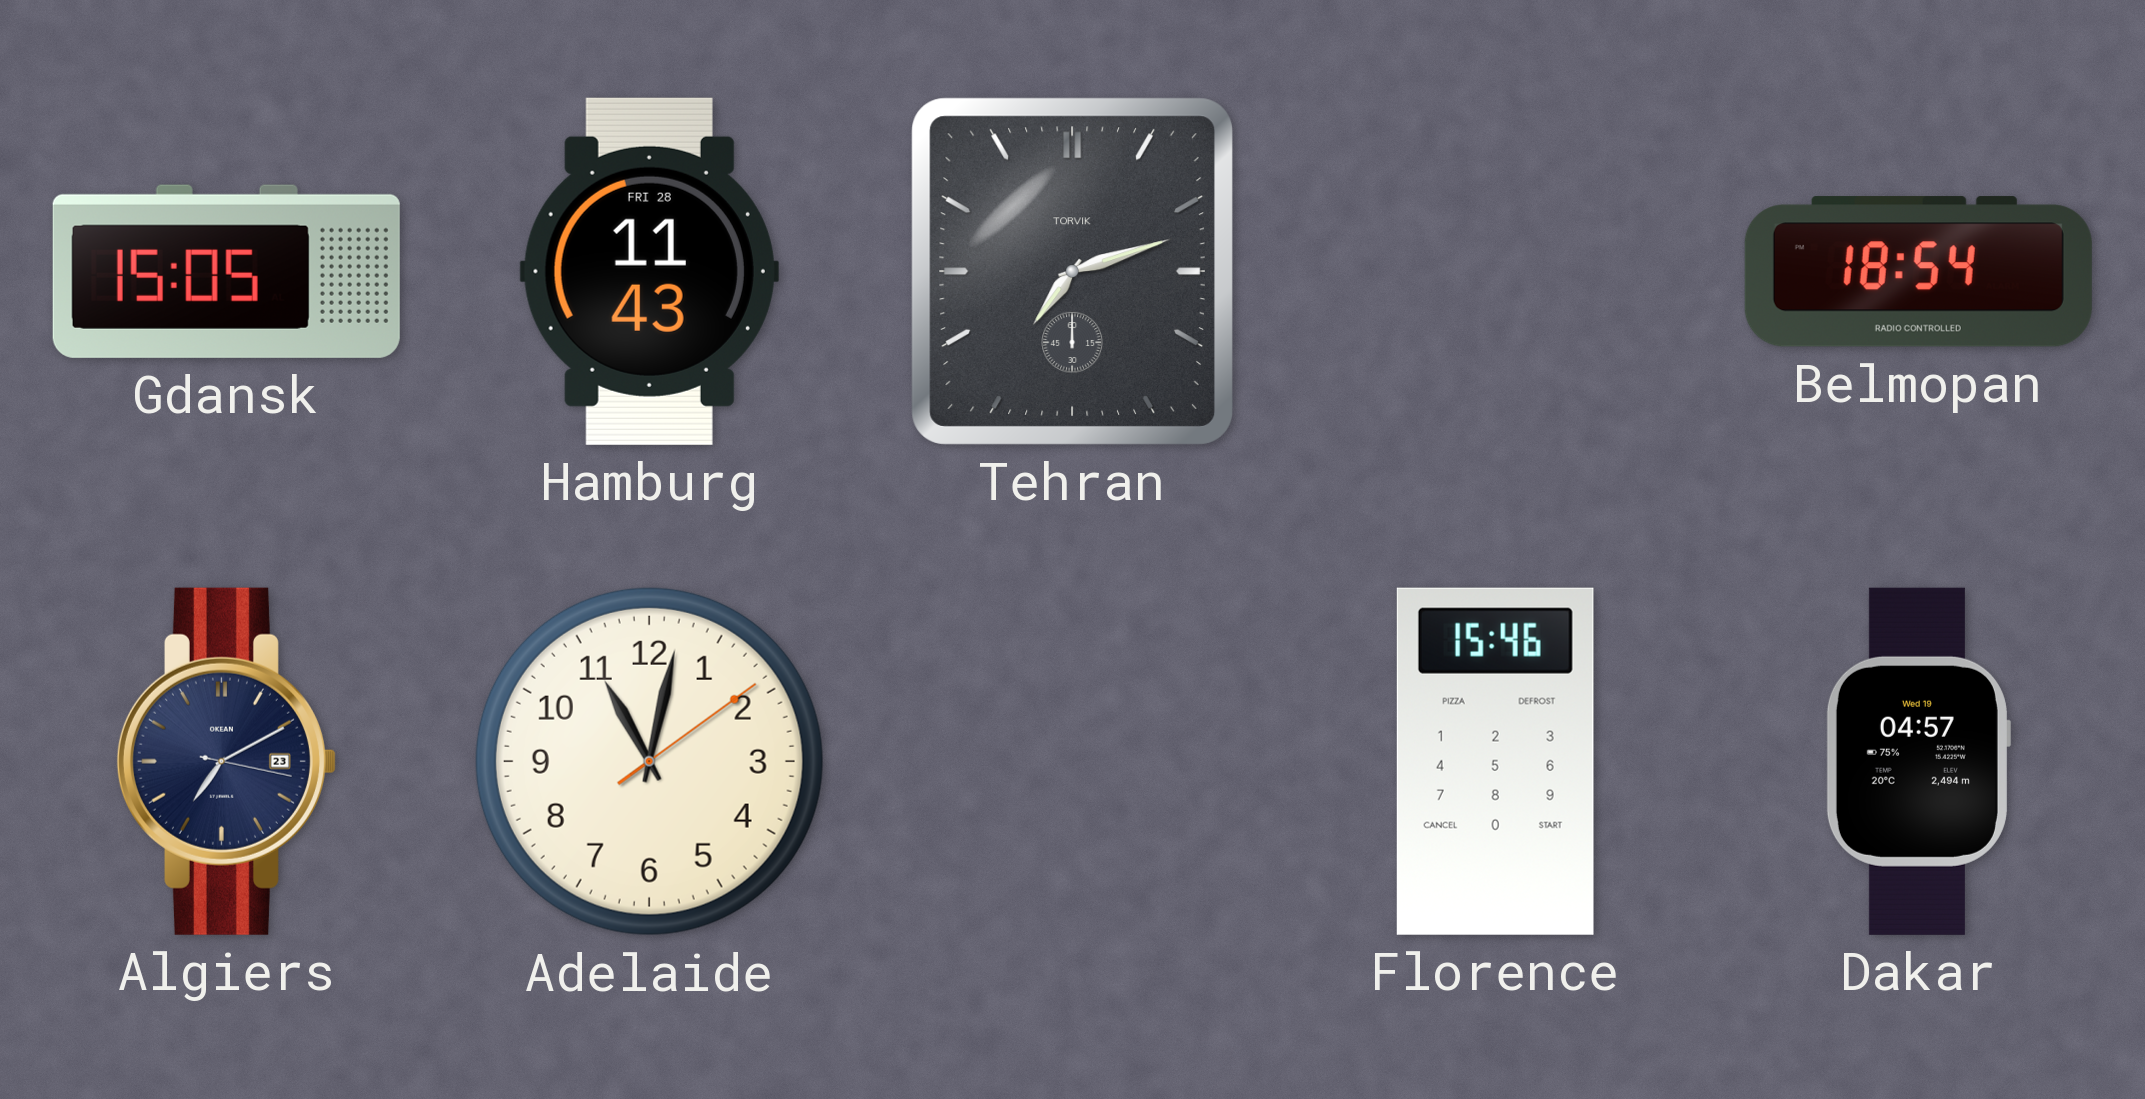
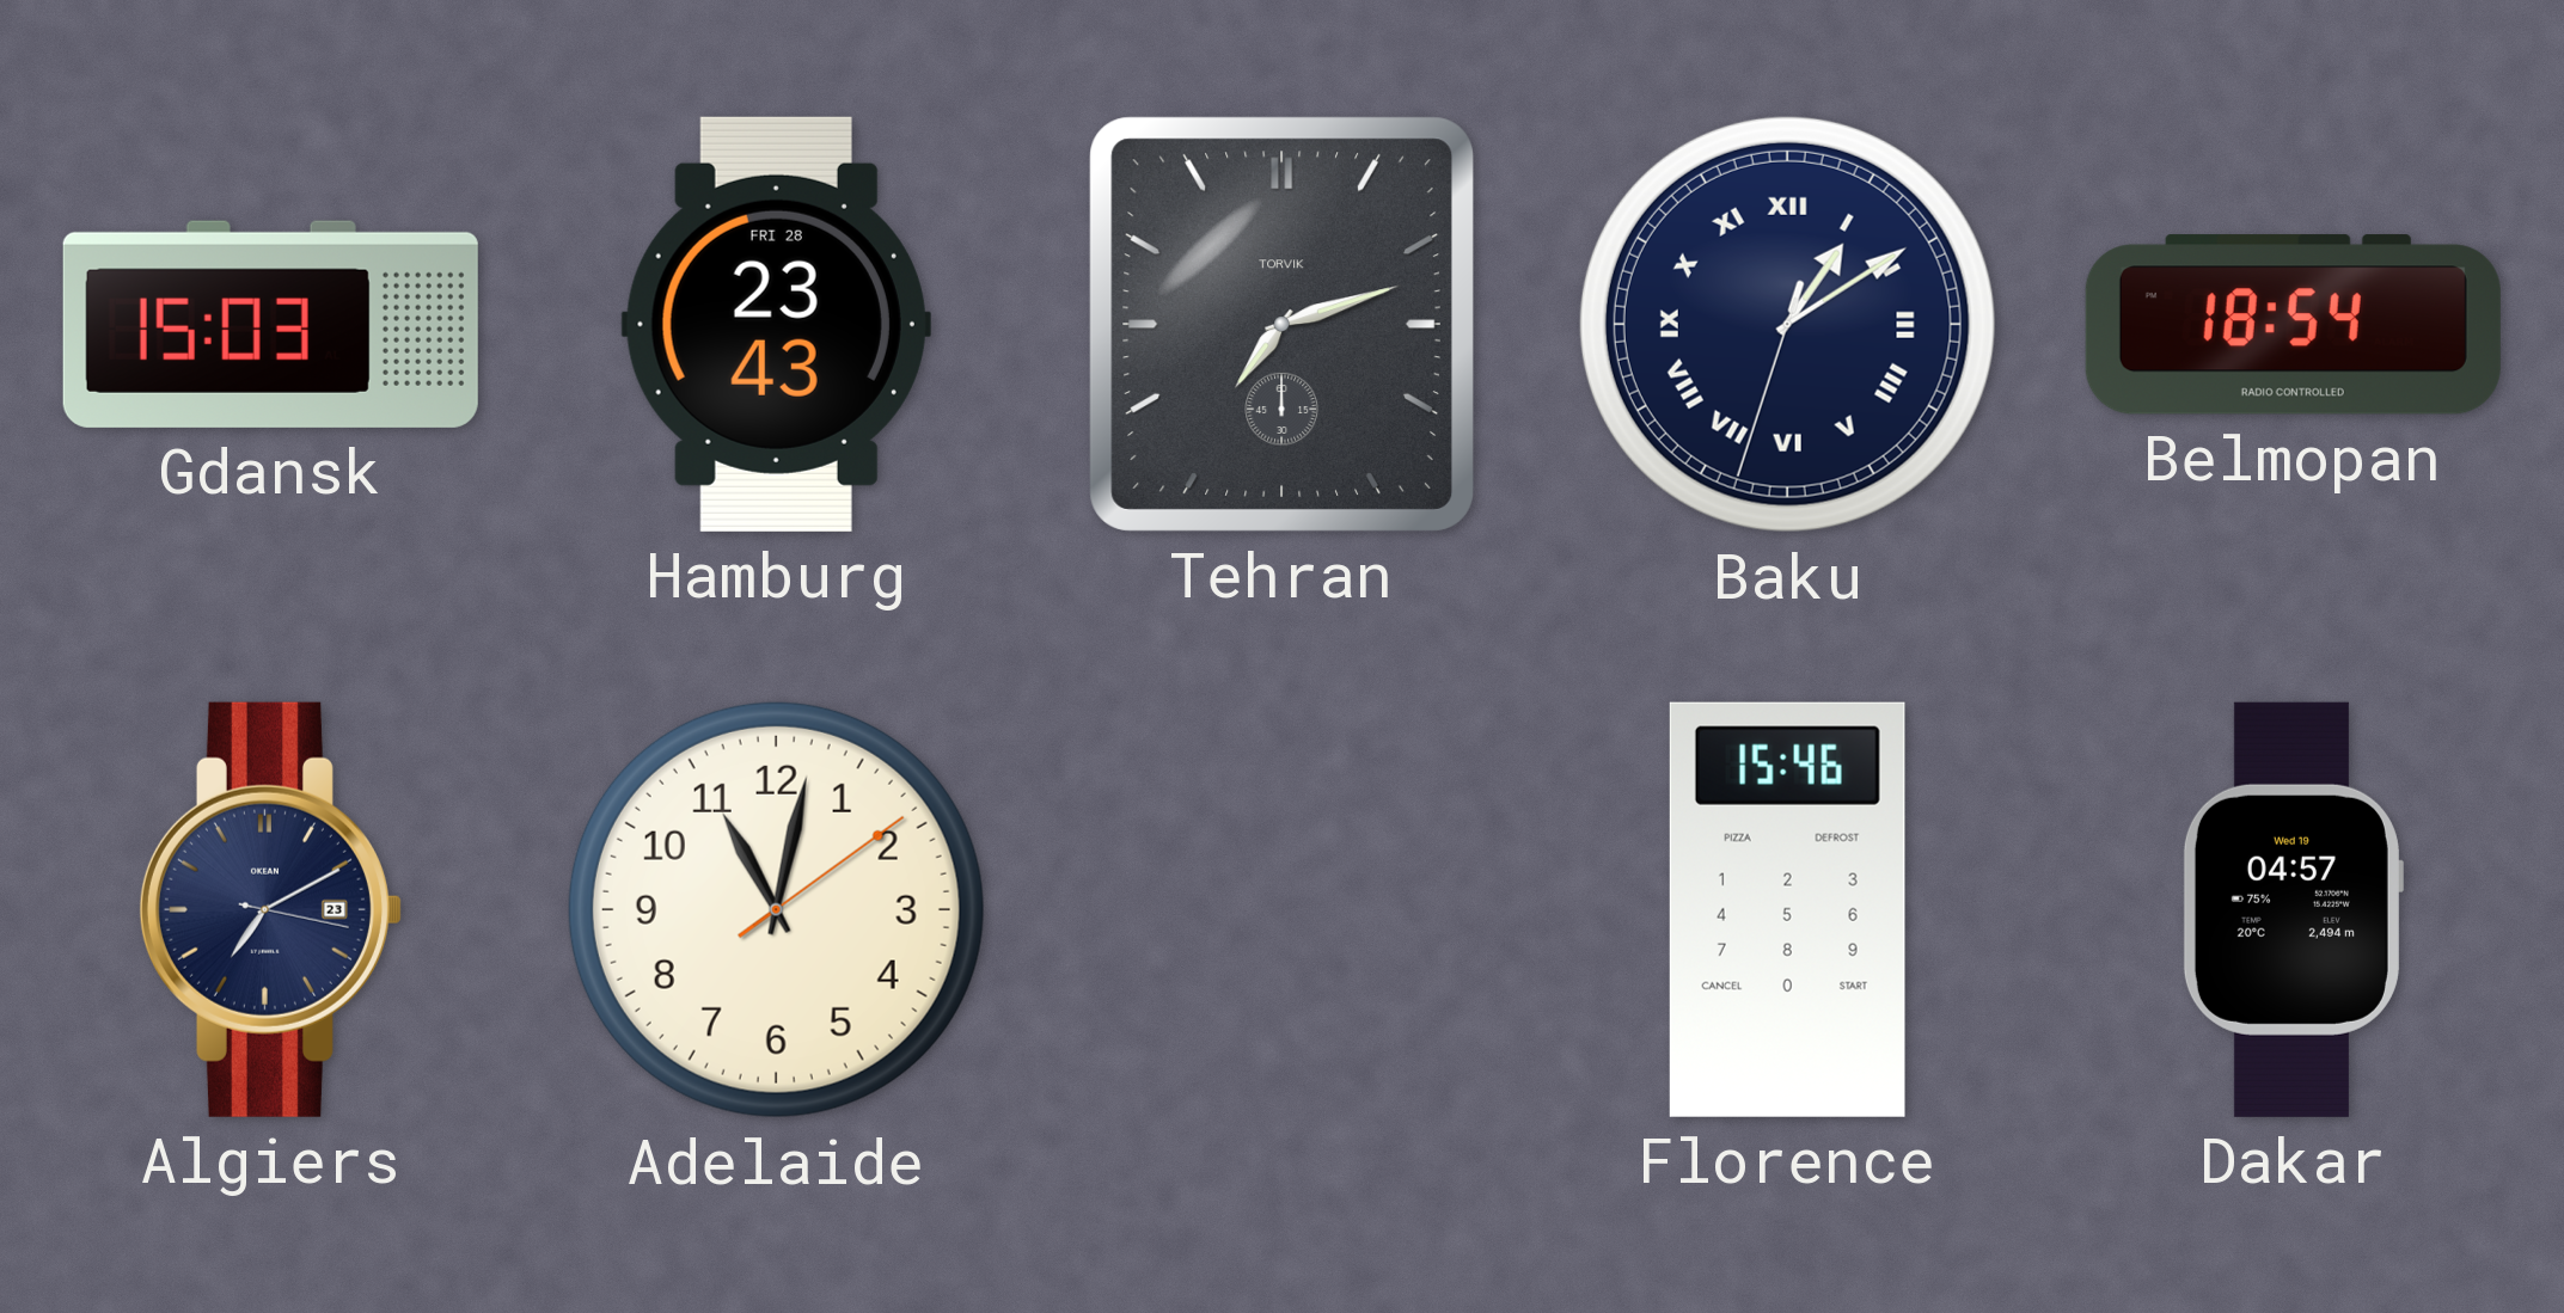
Gdansk: 15:05 -> 15:03
Hamburg: 11:43 -> 23:43
Baku: none -> 1:09
